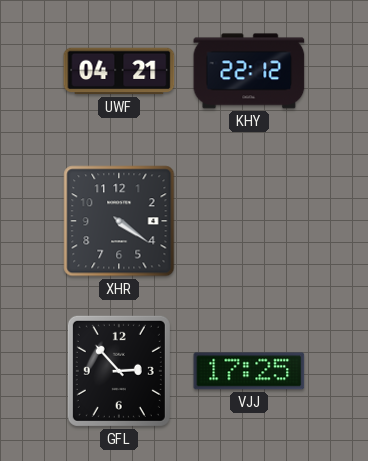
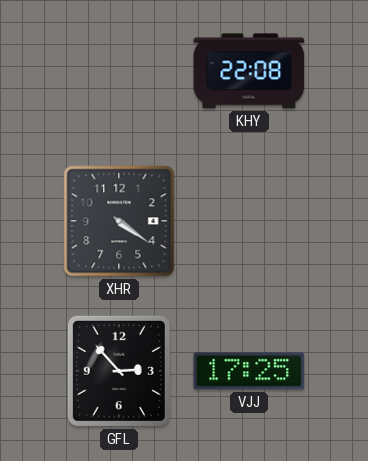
UWF: 04:21 -> none
KHY: 22:12 -> 22:08
